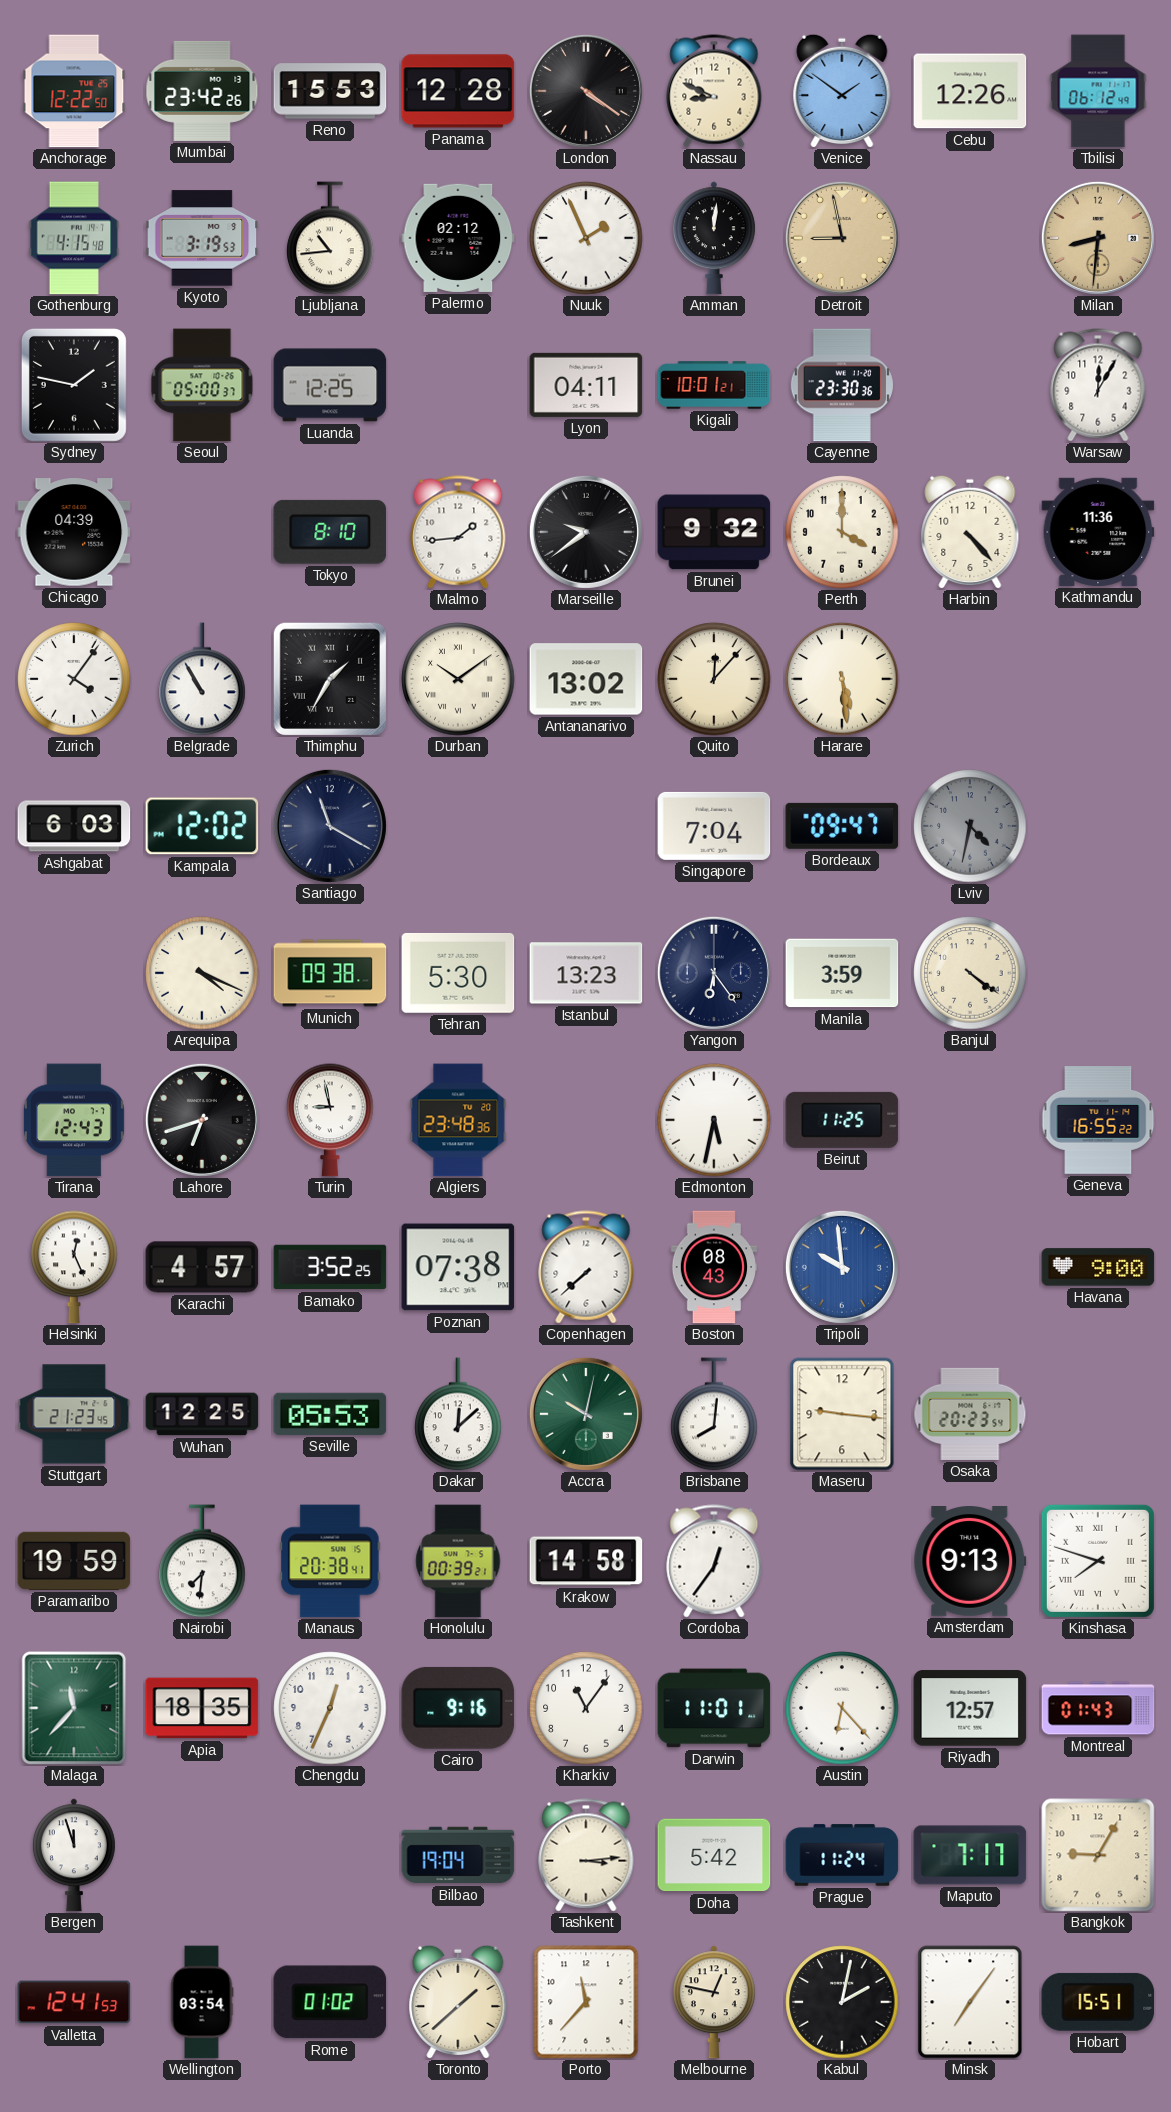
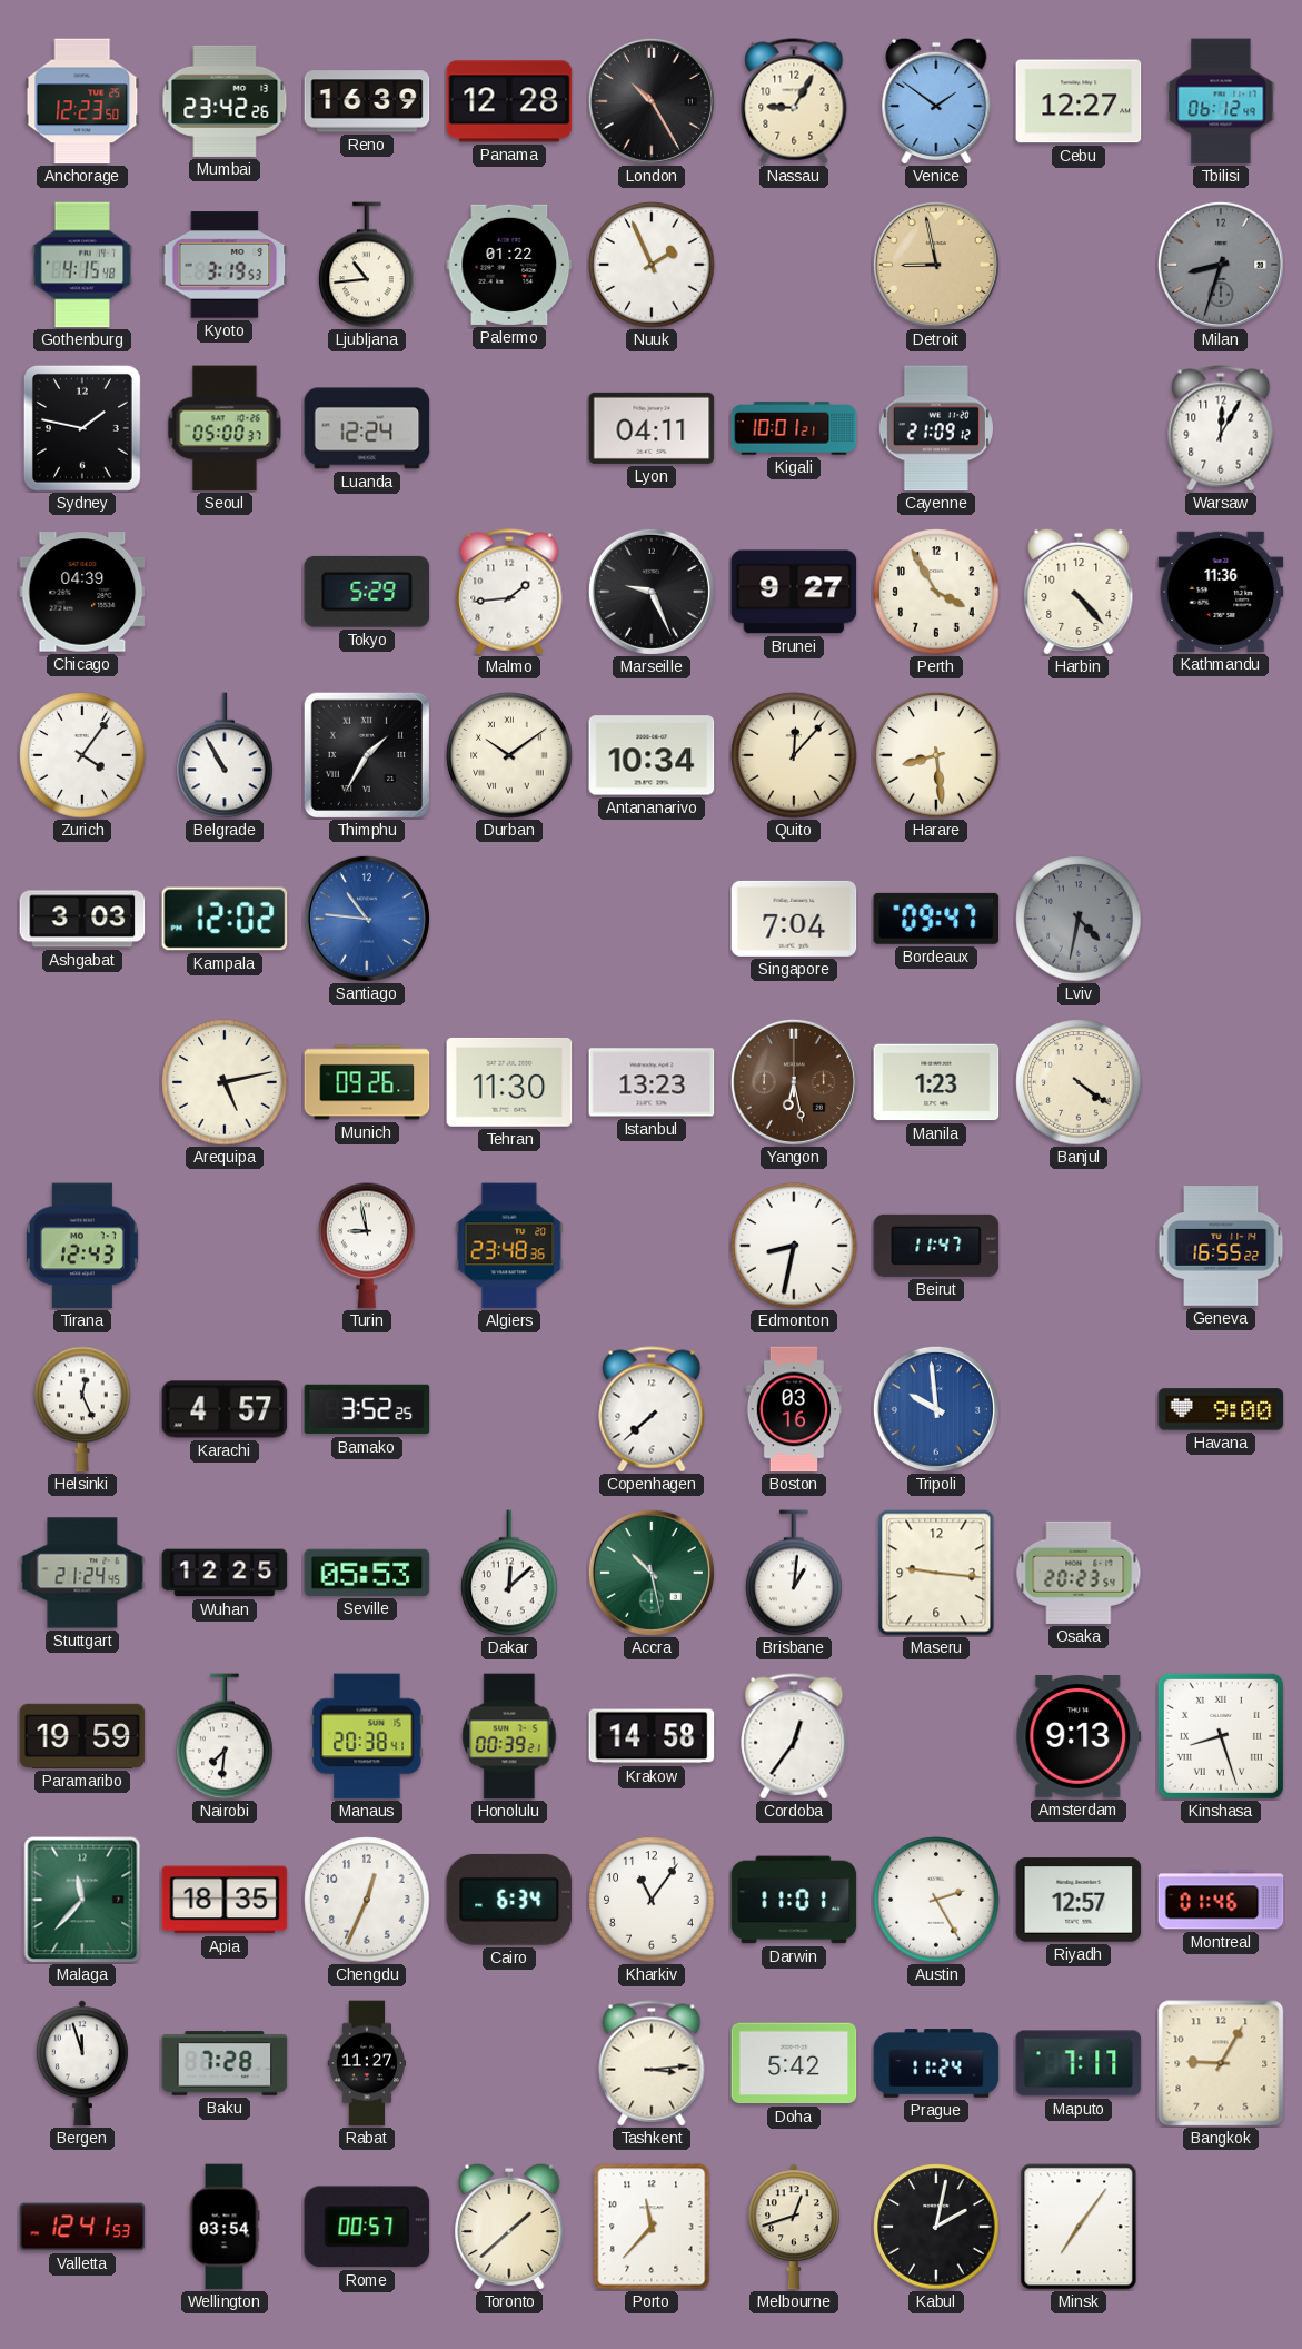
Anchorage: 12:22 -> 12:23
Reno: 15:53 -> 16:39
London: 4:21 -> 10:25
Nassau: 8:49 -> 9:05
Cebu: 12:26 -> 12:27
Palermo: 02:12 -> 01:22
Amman: 12:01 -> none
Milan: 8:31 -> 8:33
Milan dial: champagne -> grey
Luanda: 12:25 -> 12:24
Cayenne: 23:30 -> 21:09
Tokyo: 8:10 -> 5:29
Marseille: 9:39 -> 9:26
Brunei: 9:32 -> 9:27
Perth: 4:00 -> 3:55
Antananarivo: 13:02 -> 10:34
Harare: 5:29 -> 8:29
Ashgabat: 6:03 -> 3:03
Santiago: 11:20 -> 10:46
Santiago dial: navy -> blue
Arequipa: 4:19 -> 5:13
Munich: 09:38 -> 09:26
Tehran: 5:30 -> 11:30
Yangon: 6:24 -> 6:28
Yangon dial: navy -> brown
Manila: 3:59 -> 1:23
Lahore: 6:42 -> none
Edmonton: 5:32 -> 8:32
Beirut: 11:25 -> 11:47
Poznan: 07:38 -> none
Boston: 08:43 -> 03:16
Stuttgart: 21:23 -> 21:24
Accra: 10:02 -> 10:28
Brisbane: 8:01 -> 1:01
Kinshasa: 7:48 -> 8:27
Cairo: 9:16 -> 6:34
Austin: 6:23 -> 2:25
Montreal: 01:43 -> 01:46
Baku: none -> 7:28
Rabat: none -> 11:27
Bilbao: 19:04 -> none
Rome: 01:02 -> 00:57
Melbourne: 12:47 -> 12:42
Hobart: 15:51 -> none
